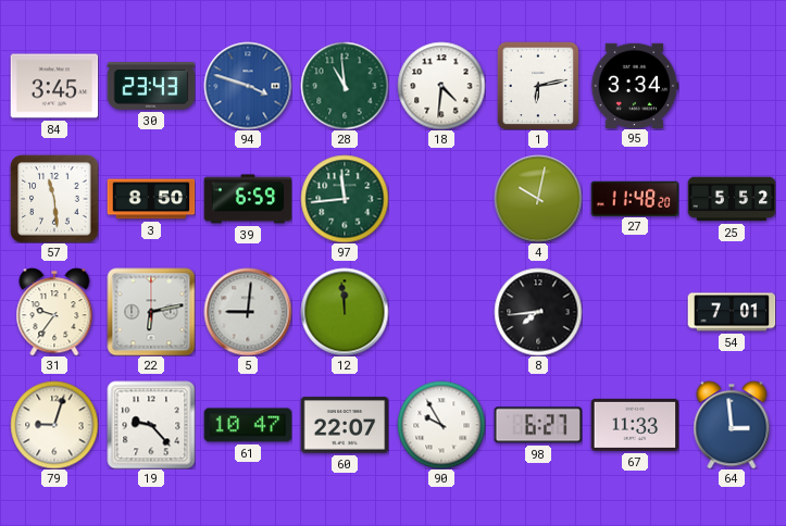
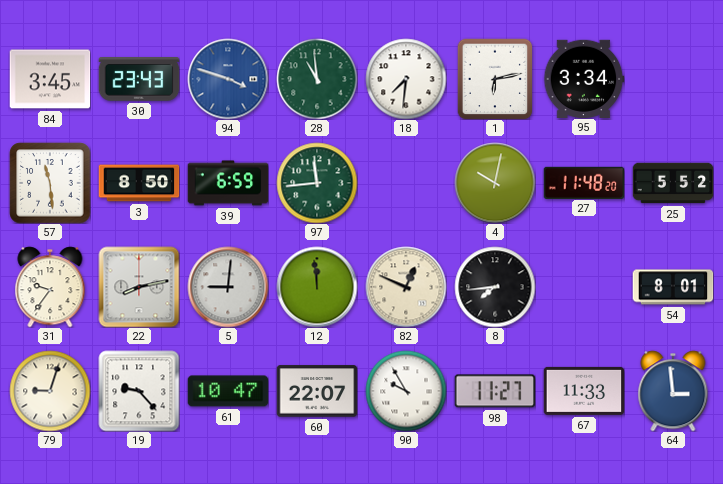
18: 4:31 -> 7:31
22: 6:13 -> 8:13
82: none -> 12:49
54: 7:01 -> 8:01
98: 6:27 -> 11:27
